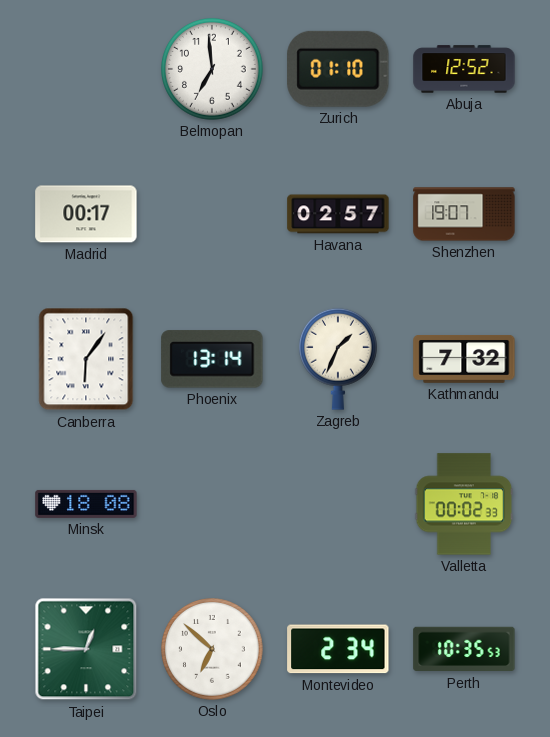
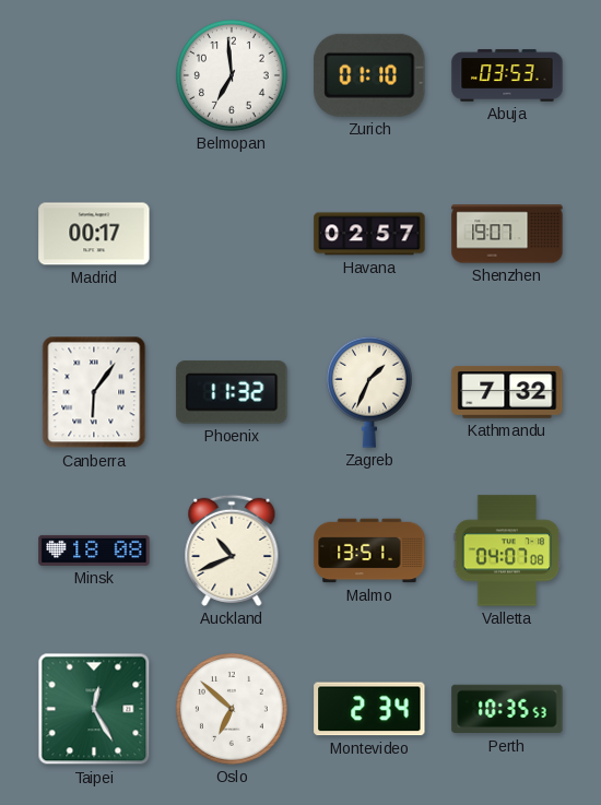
Abuja: 12:52 -> 03:53
Phoenix: 13:14 -> 11:32
Auckland: none -> 10:41
Malmo: none -> 13:51
Valletta: 00:02 -> 04:07
Taipei: 12:45 -> 12:25
